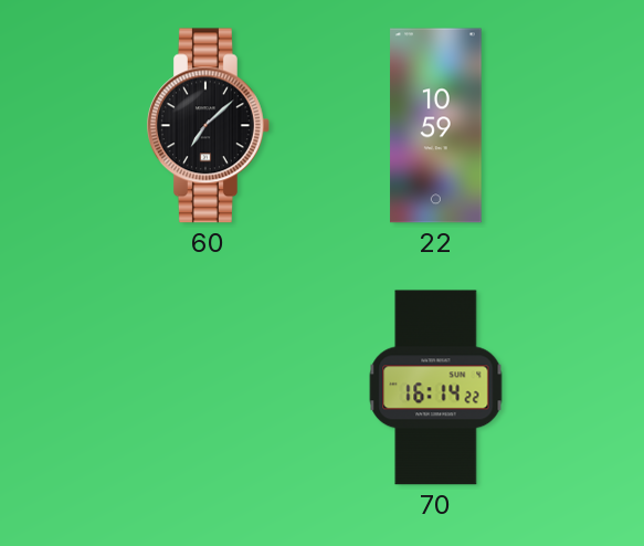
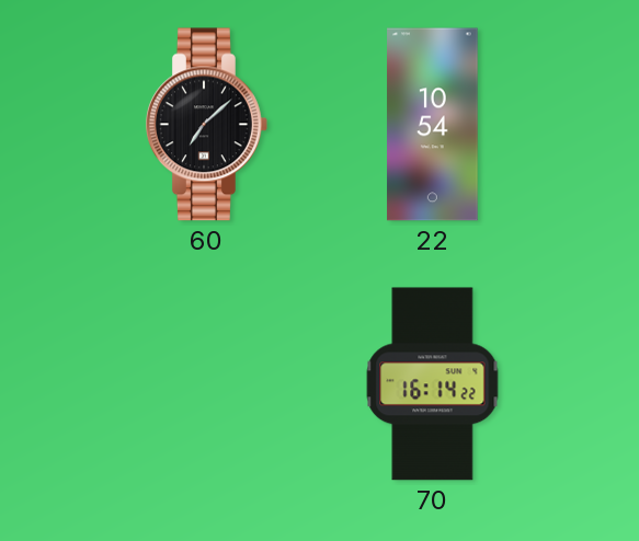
22: 10:59 -> 10:54
